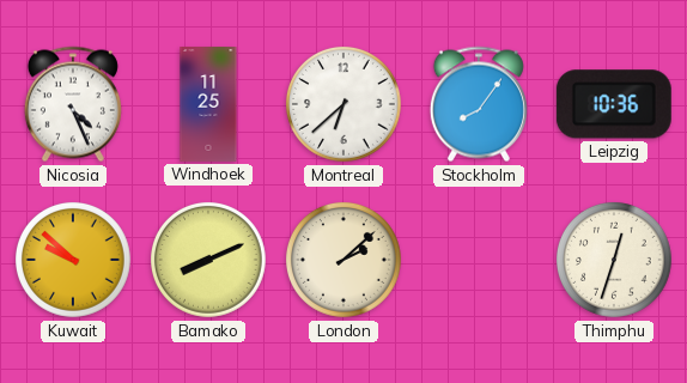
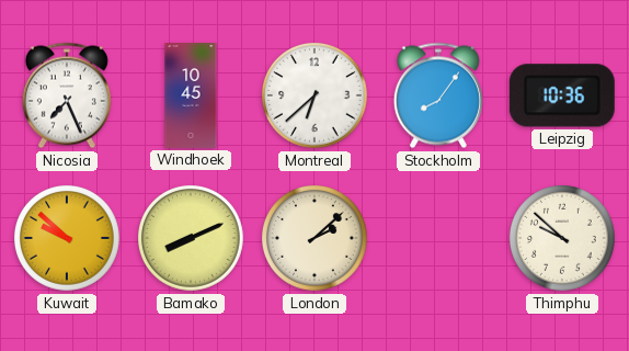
Nicosia: 4:26 -> 7:26
Windhoek: 11:25 -> 10:45
Thimphu: 12:33 -> 9:52
